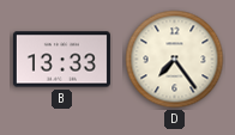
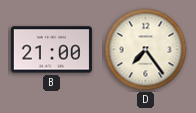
B: 13:33 -> 21:00
